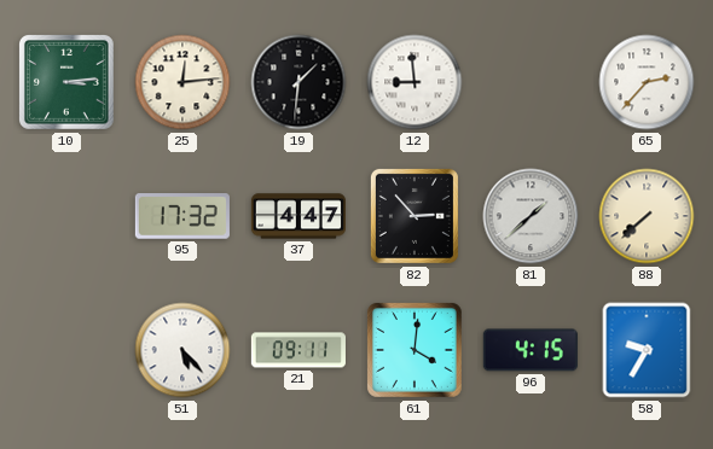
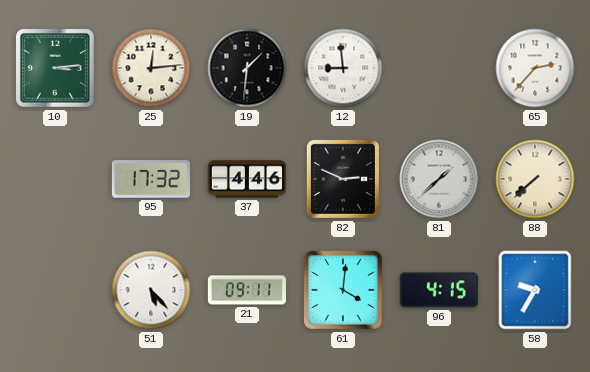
37: 4:47 -> 4:46
82: 2:53 -> 2:49
